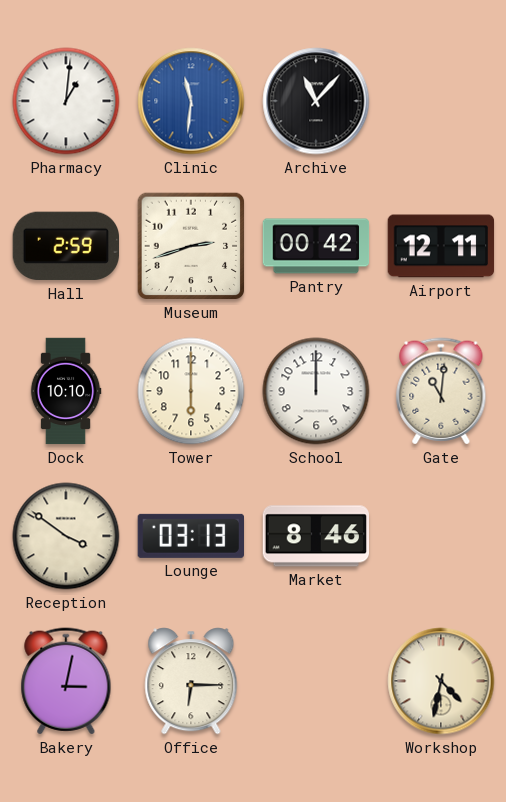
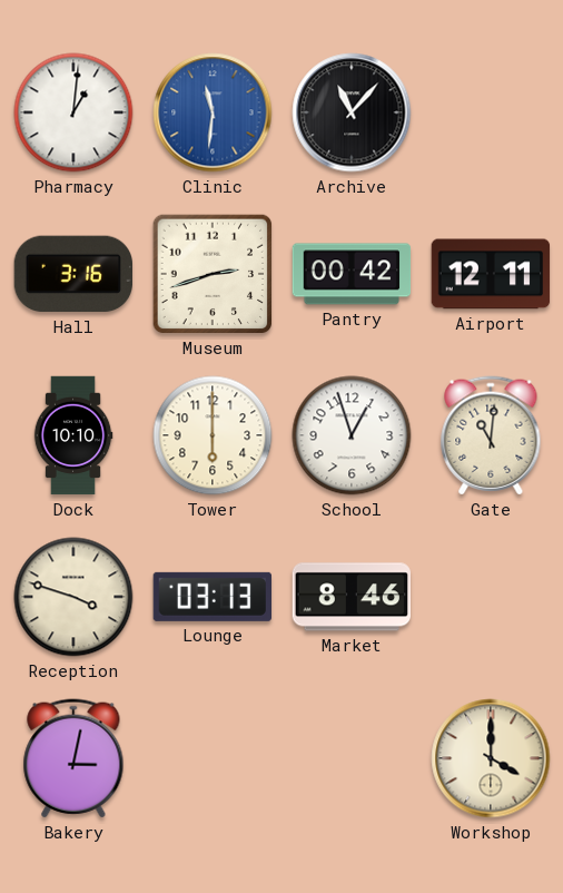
Hall: 2:59 -> 3:16
School: 12:00 -> 12:57
Reception: 3:51 -> 3:48
Office: 6:15 -> none
Workshop: 4:32 -> 4:00
